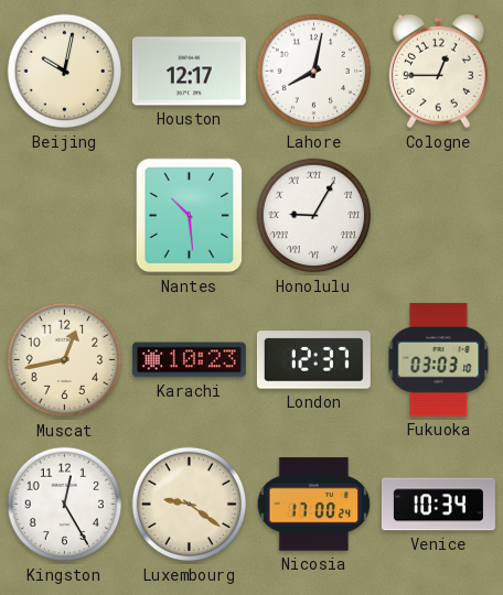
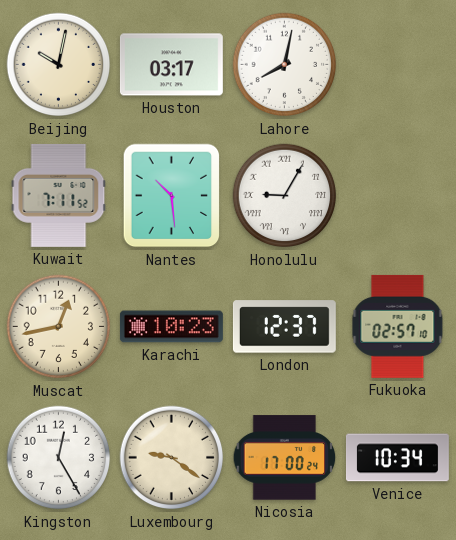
Houston: 12:17 -> 03:17
Cologne: 12:45 -> none
Kuwait: none -> 7:11
Fukuoka: 03:03 -> 02:57
